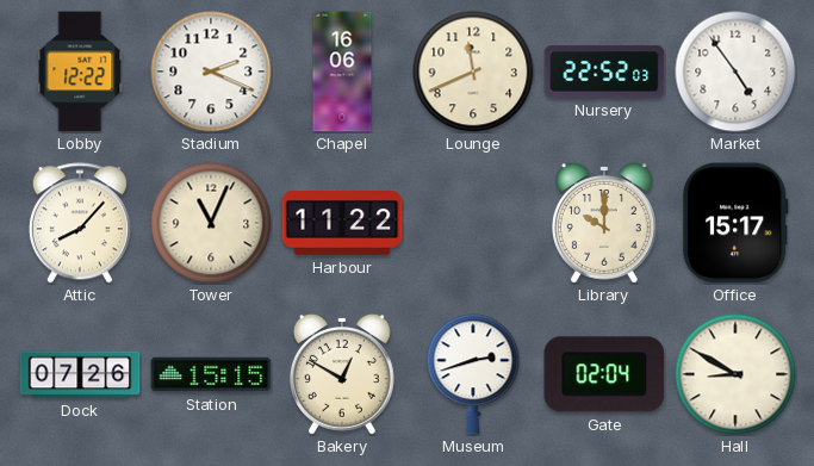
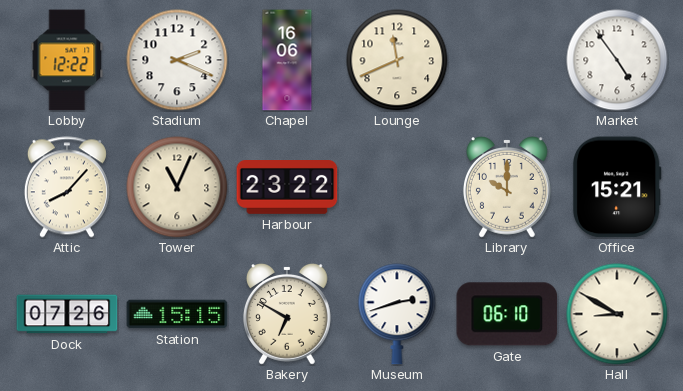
Nursery: 22:52 -> none
Harbour: 11:22 -> 23:22
Office: 15:17 -> 15:21
Bakery: 12:50 -> 6:50
Gate: 02:04 -> 06:10
